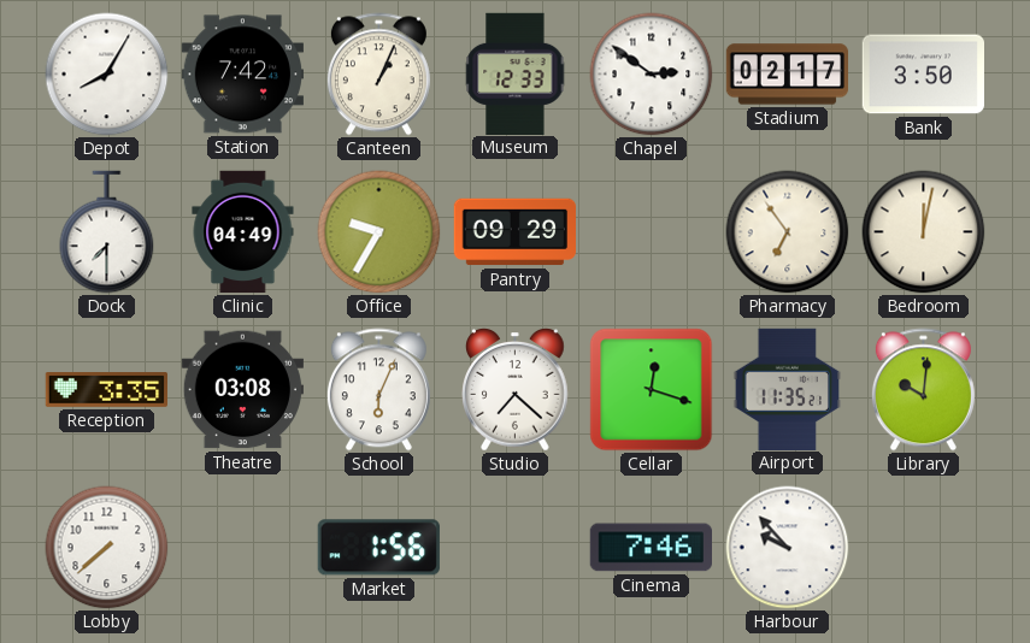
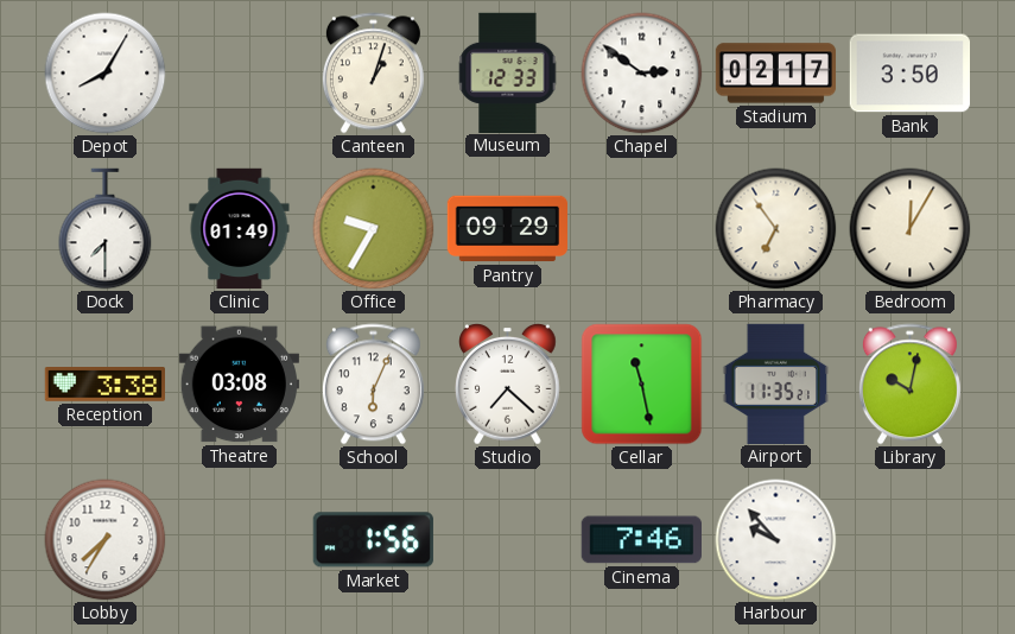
Station: 7:42 -> none
Canteen: 1:04 -> 1:03
Clinic: 04:49 -> 01:49
Bedroom: 12:02 -> 12:05
Reception: 3:35 -> 3:38
Cellar: 12:18 -> 11:28
Library: 10:01 -> 10:02
Lobby: 7:38 -> 7:35
